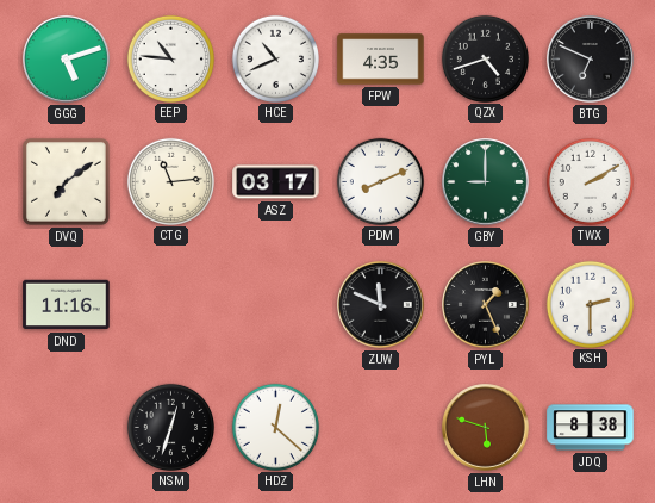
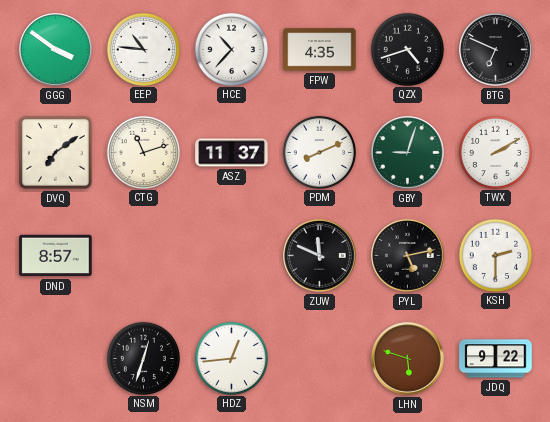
GGG: 5:12 -> 3:51
HCE: 10:41 -> 10:37
CTG: 11:14 -> 11:12
ASZ: 03:17 -> 11:37
GBY: 9:00 -> 9:03
DND: 11:16 -> 8:57
PYL: 1:26 -> 5:13
HDZ: 12:22 -> 12:44
JDQ: 8:38 -> 9:22
